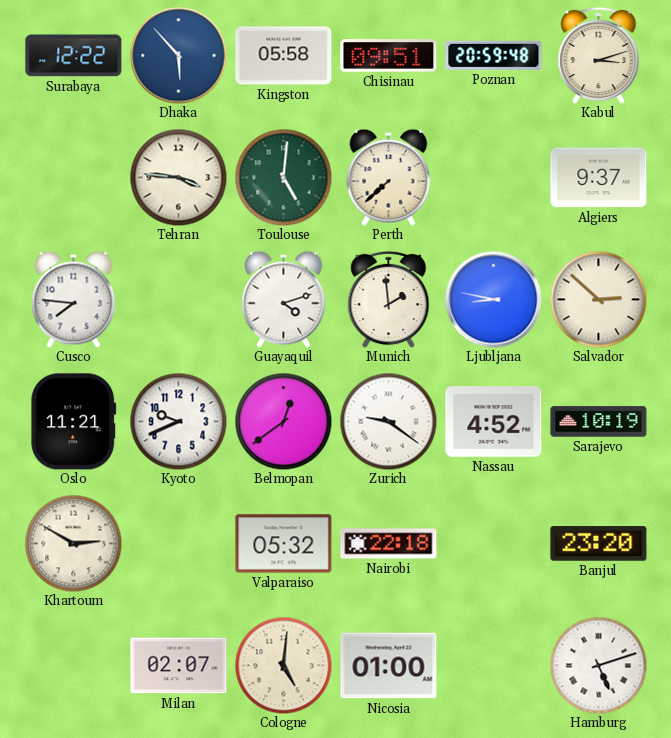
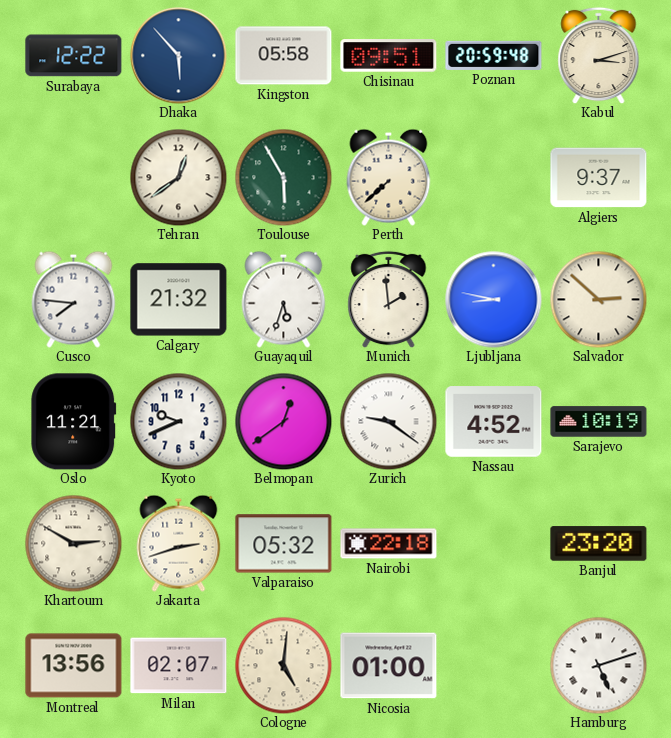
Tehran: 3:46 -> 12:39
Toulouse: 5:01 -> 5:55
Calgary: none -> 21:32
Guayaquil: 4:12 -> 5:33
Jakarta: none -> 2:42
Montreal: none -> 13:56
